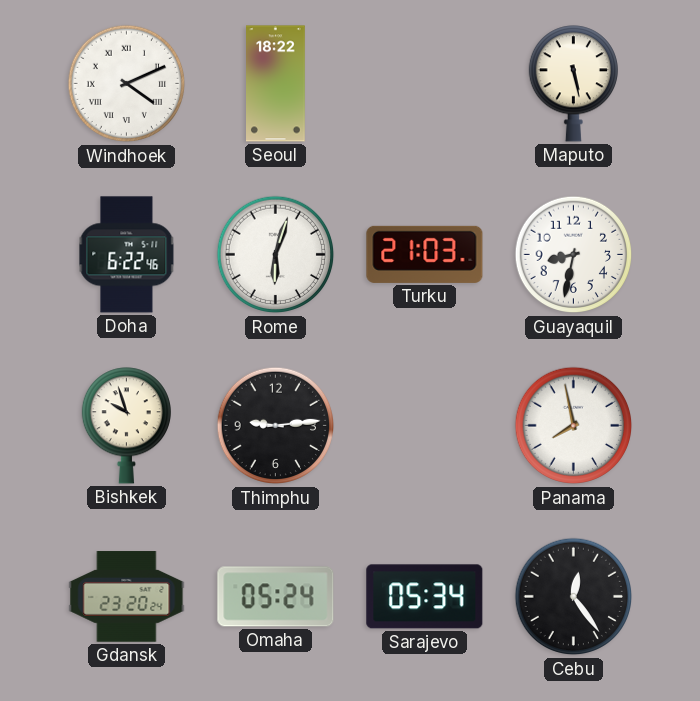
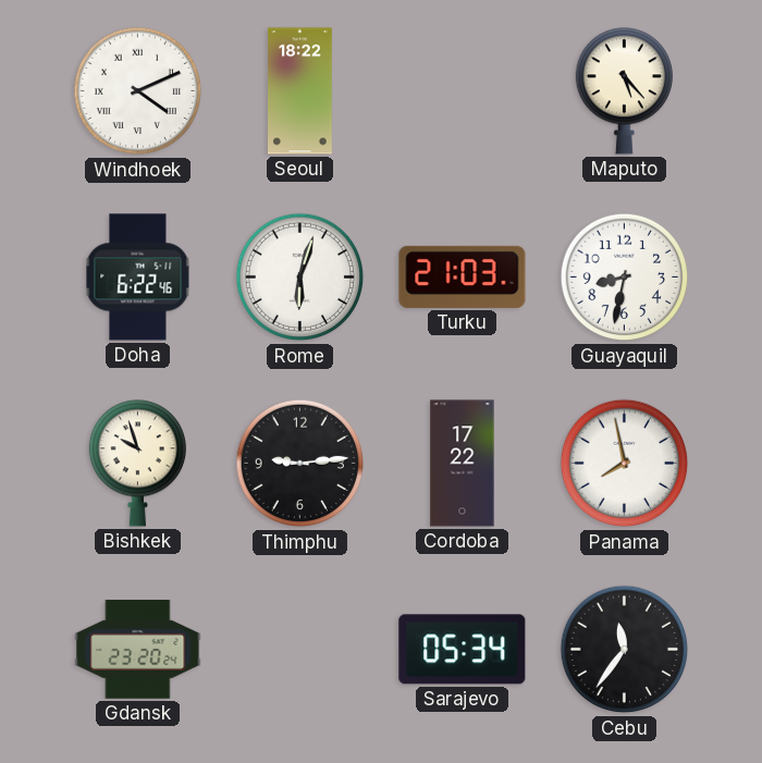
Maputo: 5:28 -> 5:23
Cordoba: none -> 17:22
Omaha: 05:24 -> none
Cebu: 12:24 -> 11:36
